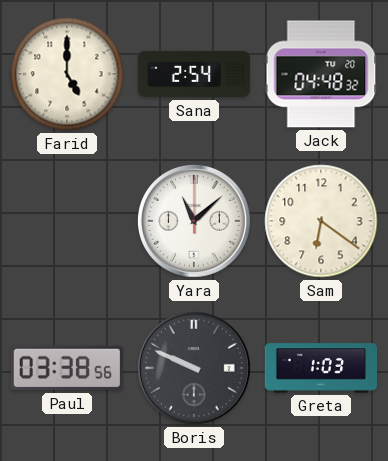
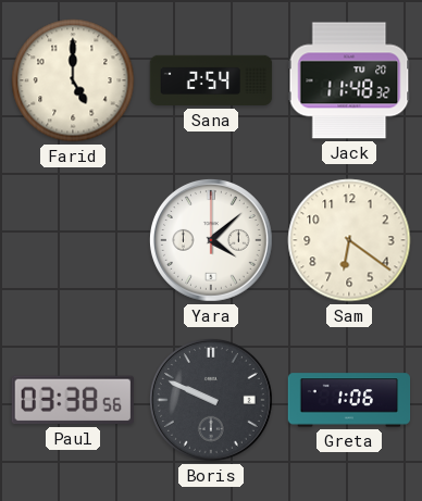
Jack: 04:48 -> 11:48
Yara: 11:08 -> 4:08
Greta: 1:03 -> 1:06
